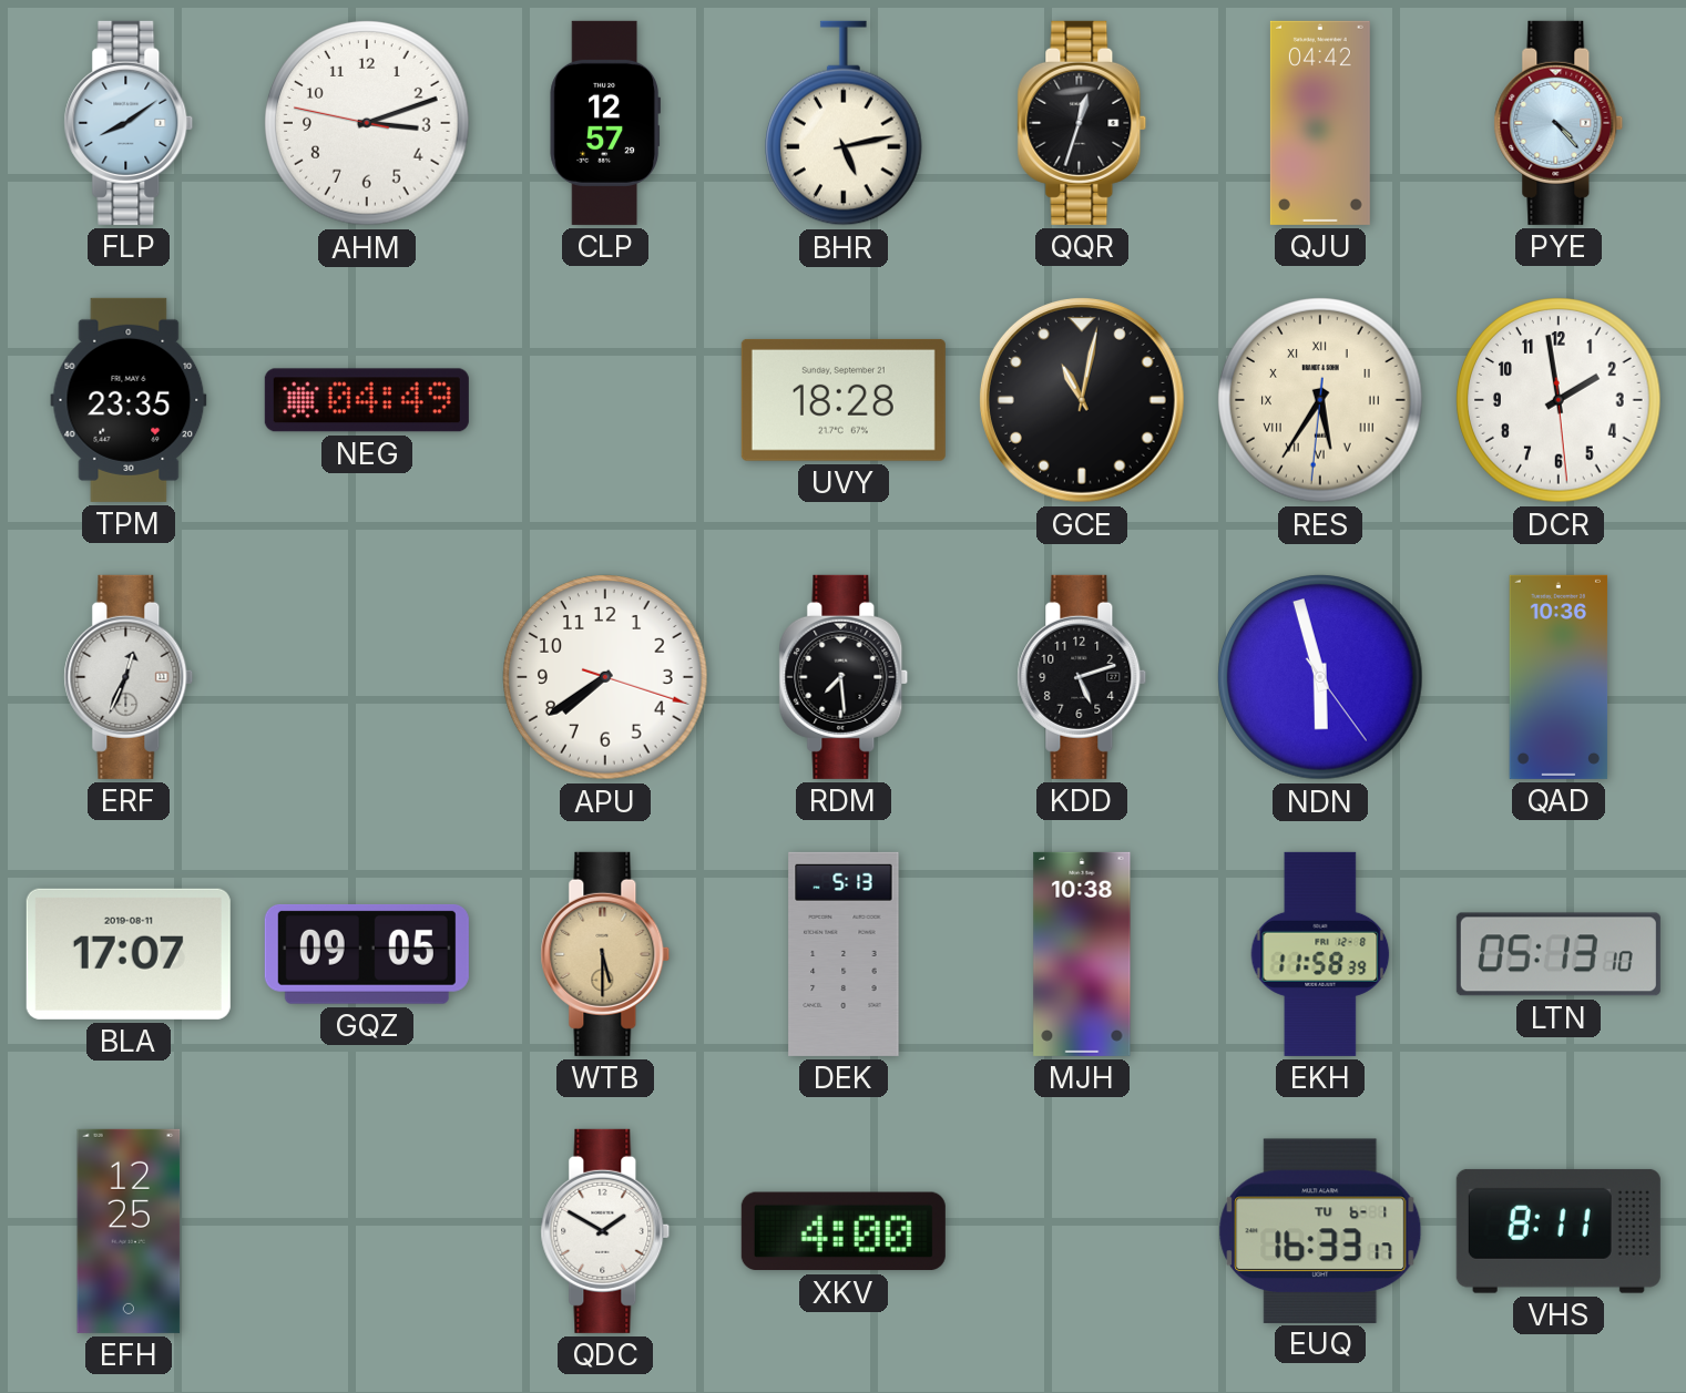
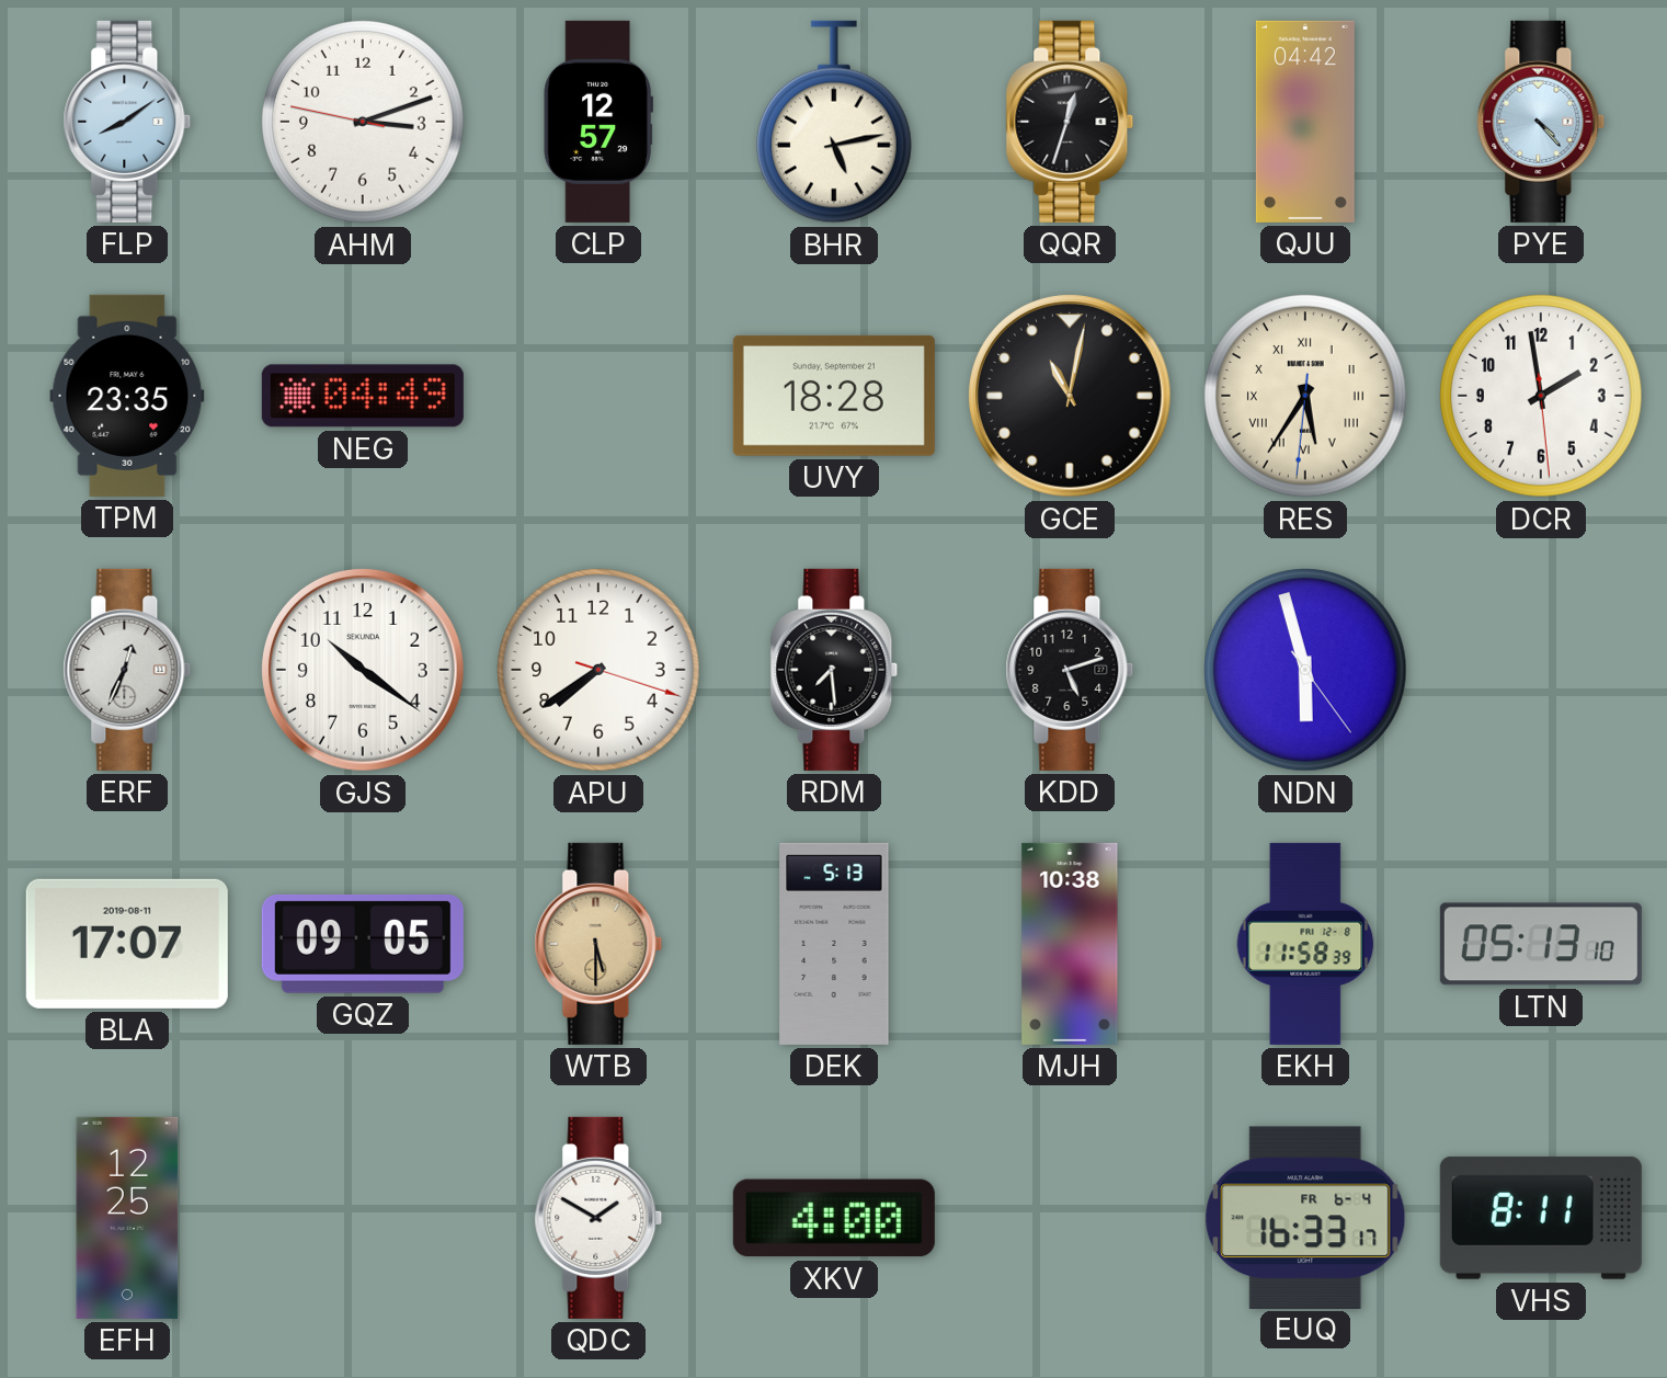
GJS: none -> 10:21
QAD: 10:36 -> none
EUQ date: TU 6-1 -> FR 6-4
